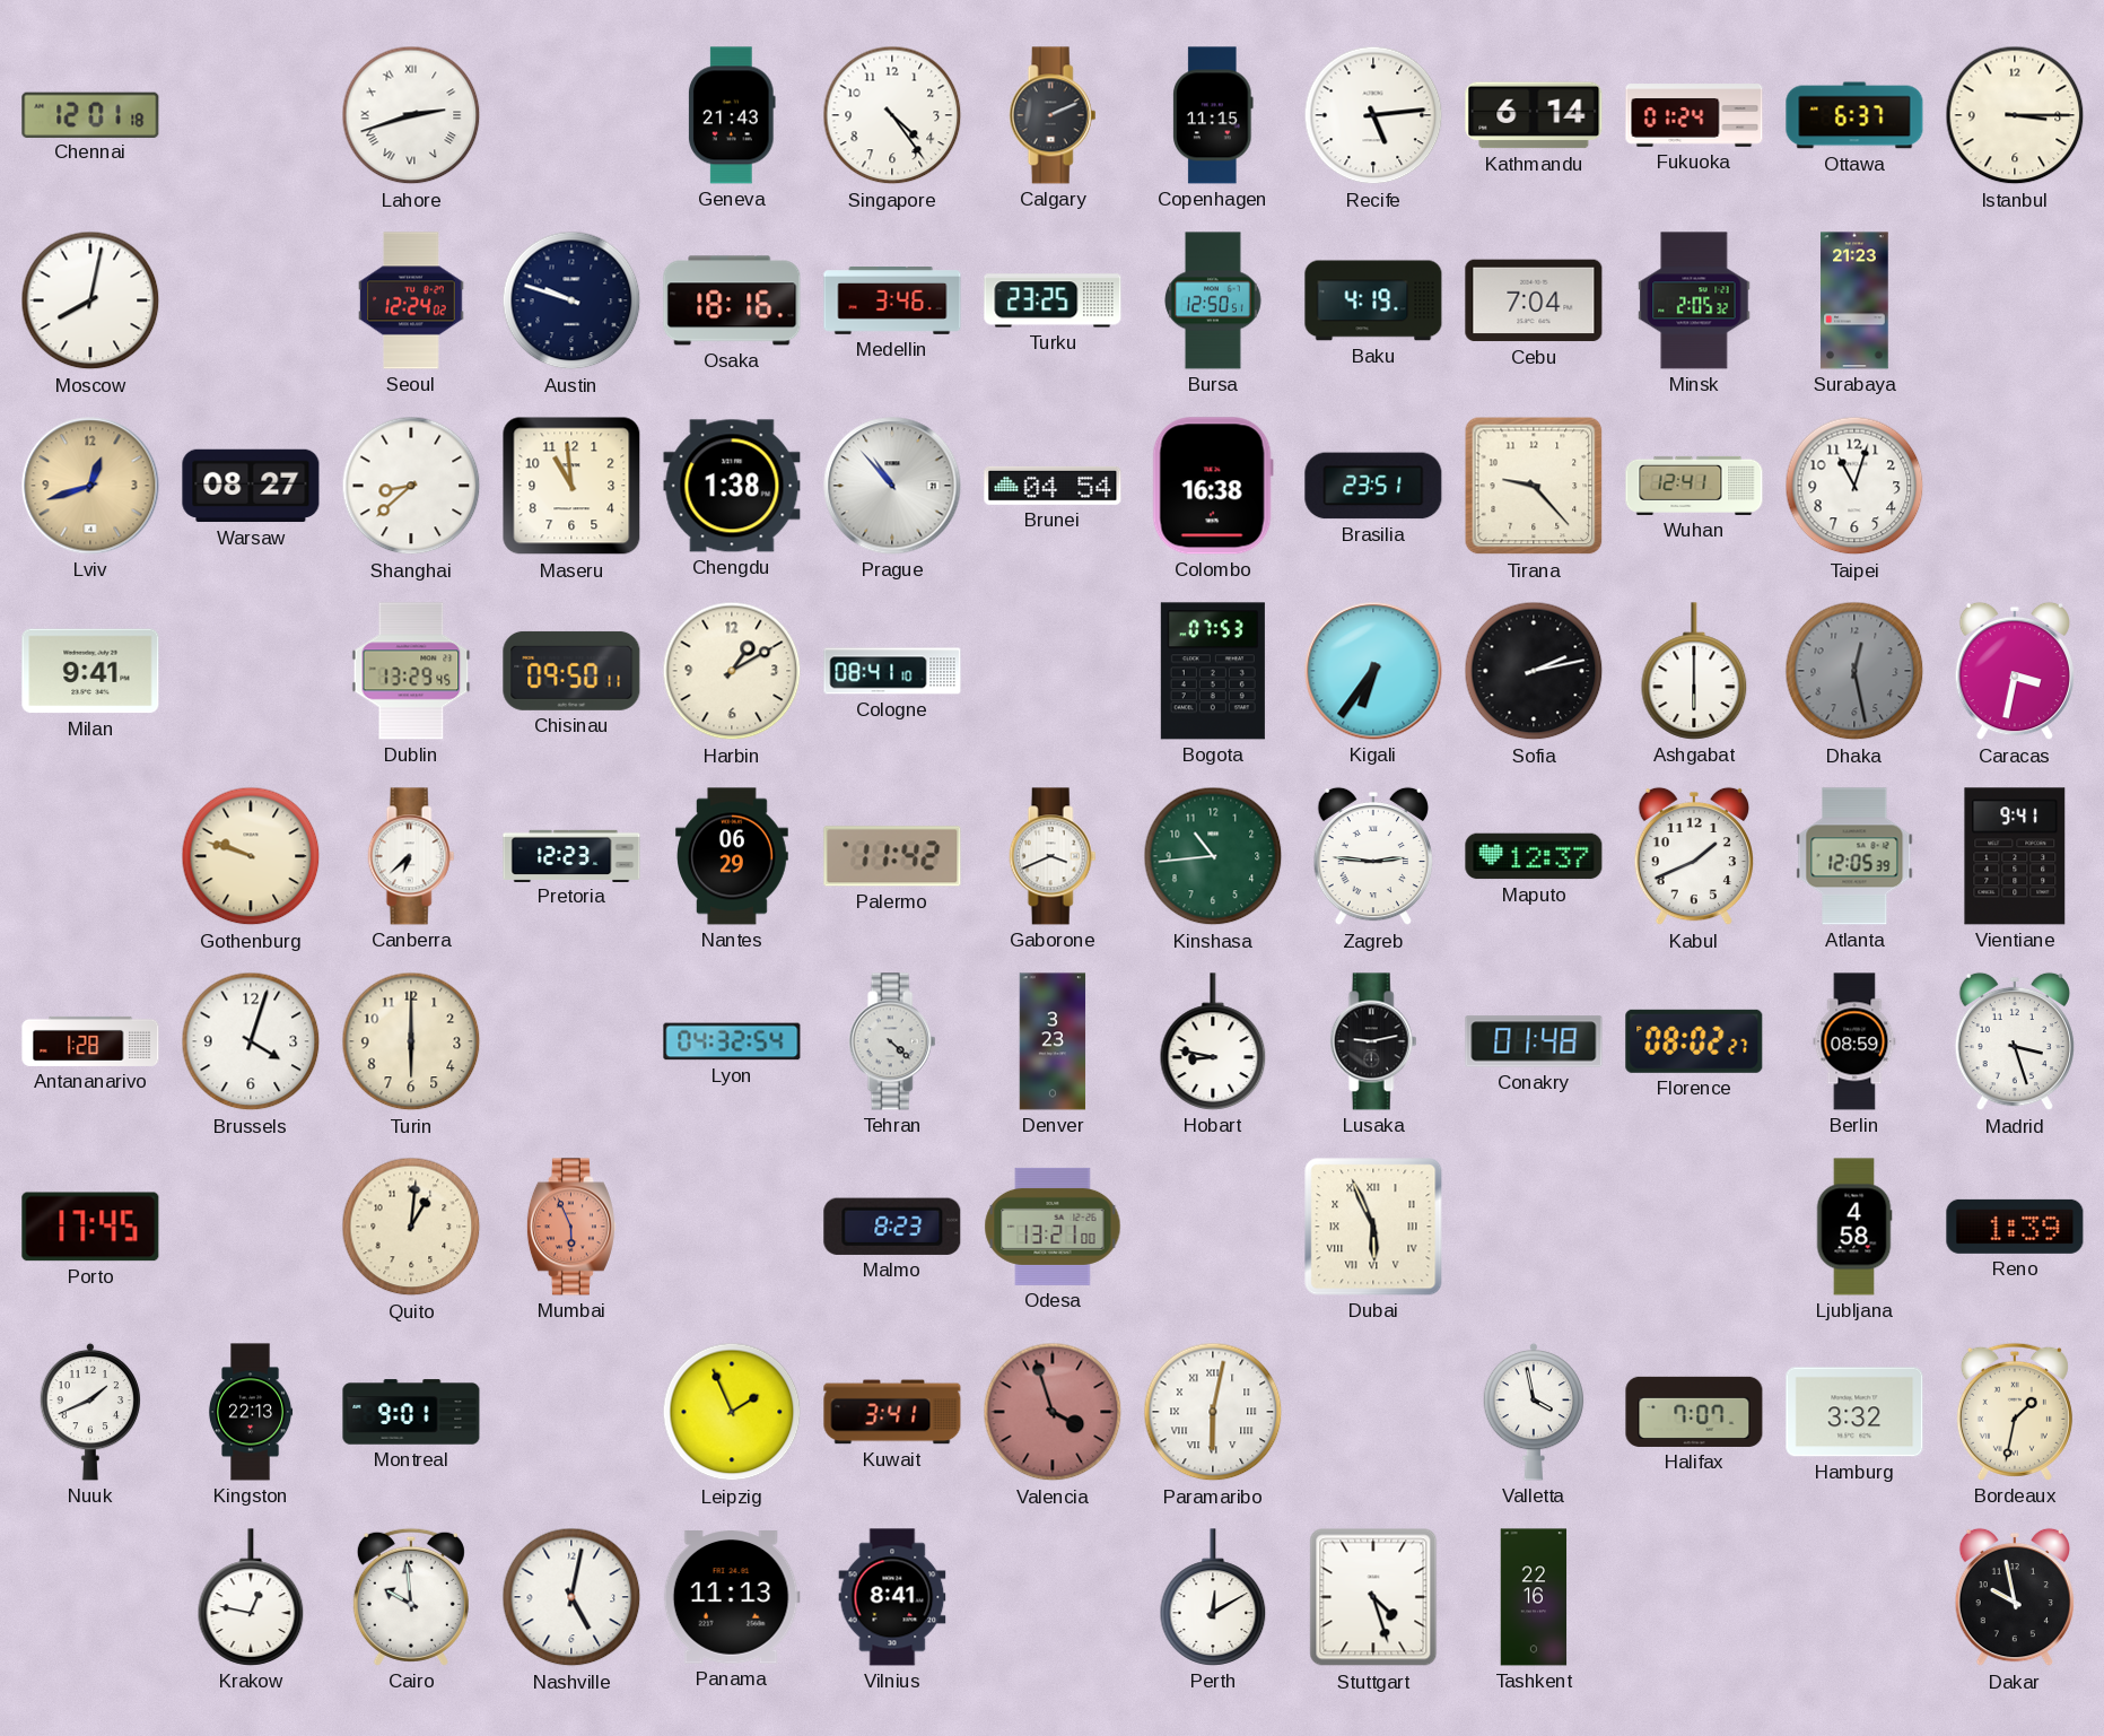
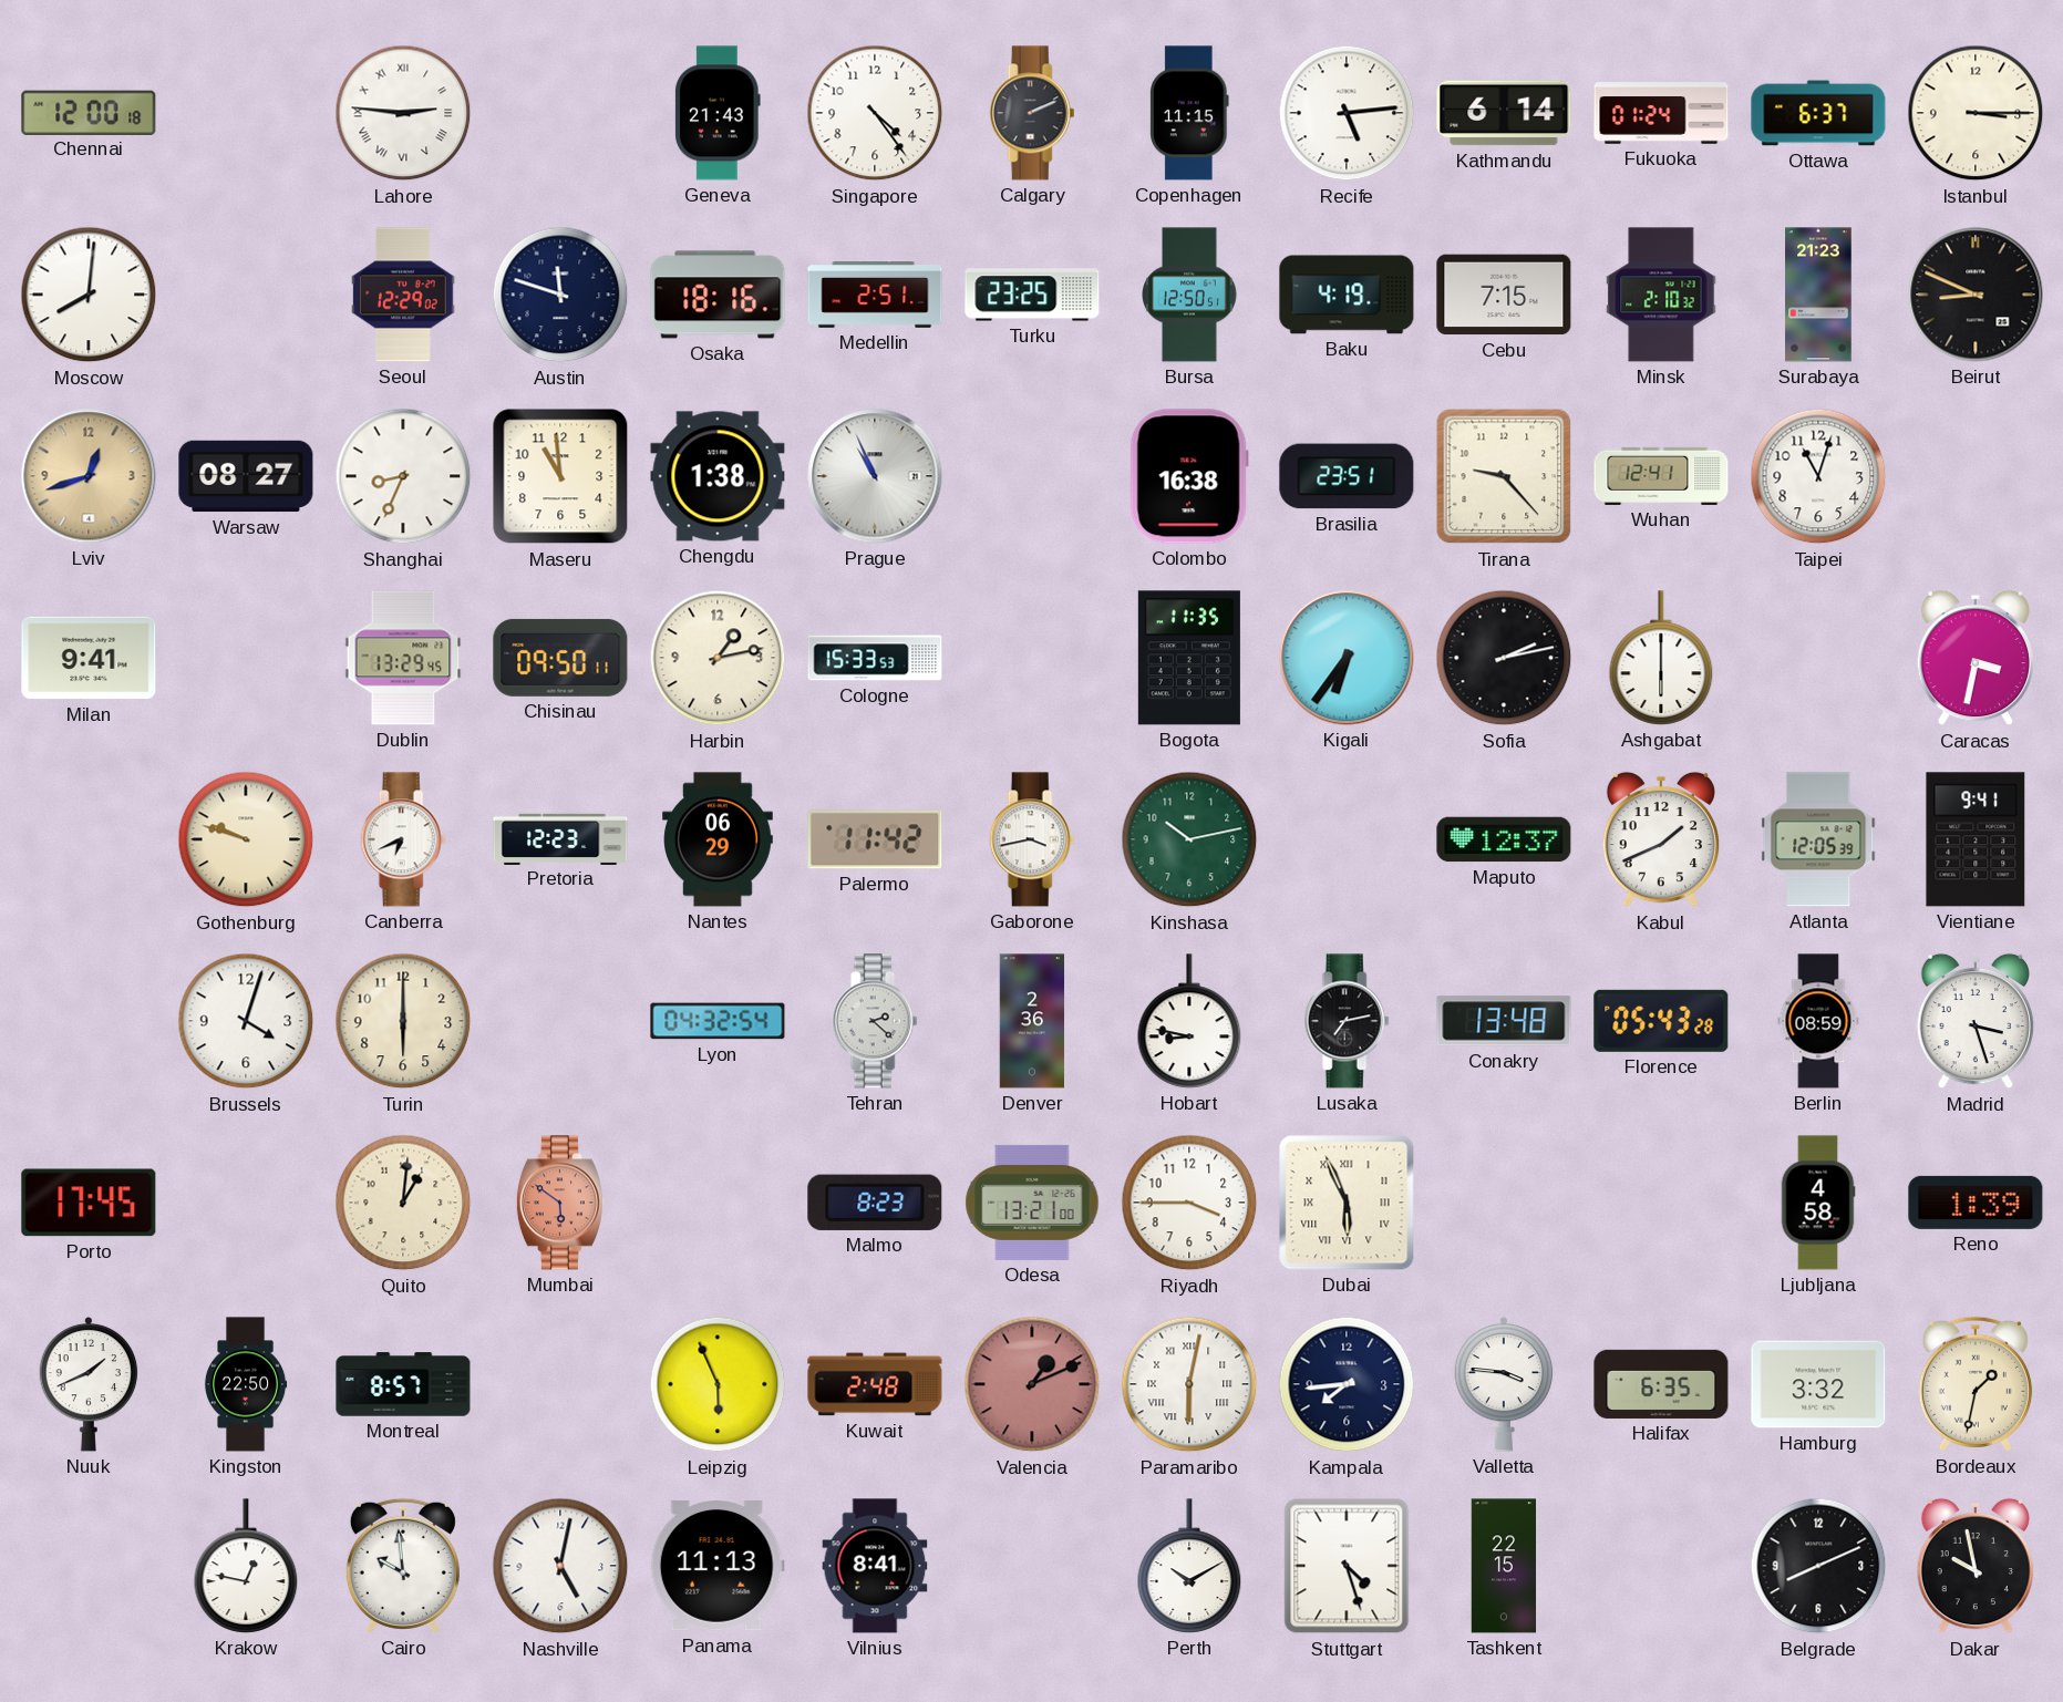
Chennai: 12:01 -> 12:00
Lahore: 2:42 -> 2:46
Moscow: 8:02 -> 8:01
Seoul: 12:24 -> 12:29
Austin: 9:48 -> 11:48
Medellin: 3:46 -> 2:51
Cebu: 7:04 -> 7:15
Minsk: 2:05 -> 2:10
Beirut: none -> 8:49
Shanghai: 8:38 -> 8:34
Prague: 10:53 -> 10:56
Brunei: 04:54 -> none
Harbin: 1:10 -> 1:13
Cologne: 08:41 -> 15:33
Bogota: 07:53 -> 11:35
Dhaka: 12:28 -> none
Canberra: 6:38 -> 6:41
Gaborone: 3:41 -> 3:43
Kinshasa: 10:44 -> 10:13
Zagreb: 2:46 -> none
Antananarivo: 1:28 -> none
Tehran: 4:22 -> 2:22
Denver: 3:23 -> 2:36
Lusaka: 9:13 -> 7:13
Conakry: 01:48 -> 13:48
Florence: 08:02 -> 05:43
Mumbai: 5:56 -> 5:51
Riyadh: none -> 3:45
Kingston: 22:13 -> 22:50
Montreal: 9:01 -> 8:57
Leipzig: 1:56 -> 5:56
Kuwait: 3:41 -> 2:48
Valencia: 3:57 -> 1:11
Kampala: none -> 7:44
Valletta: 3:58 -> 3:46
Halifax: 7:07 -> 6:35
Perth: 12:10 -> 10:10
Tashkent: 22:16 -> 22:15
Belgrade: none -> 8:11
